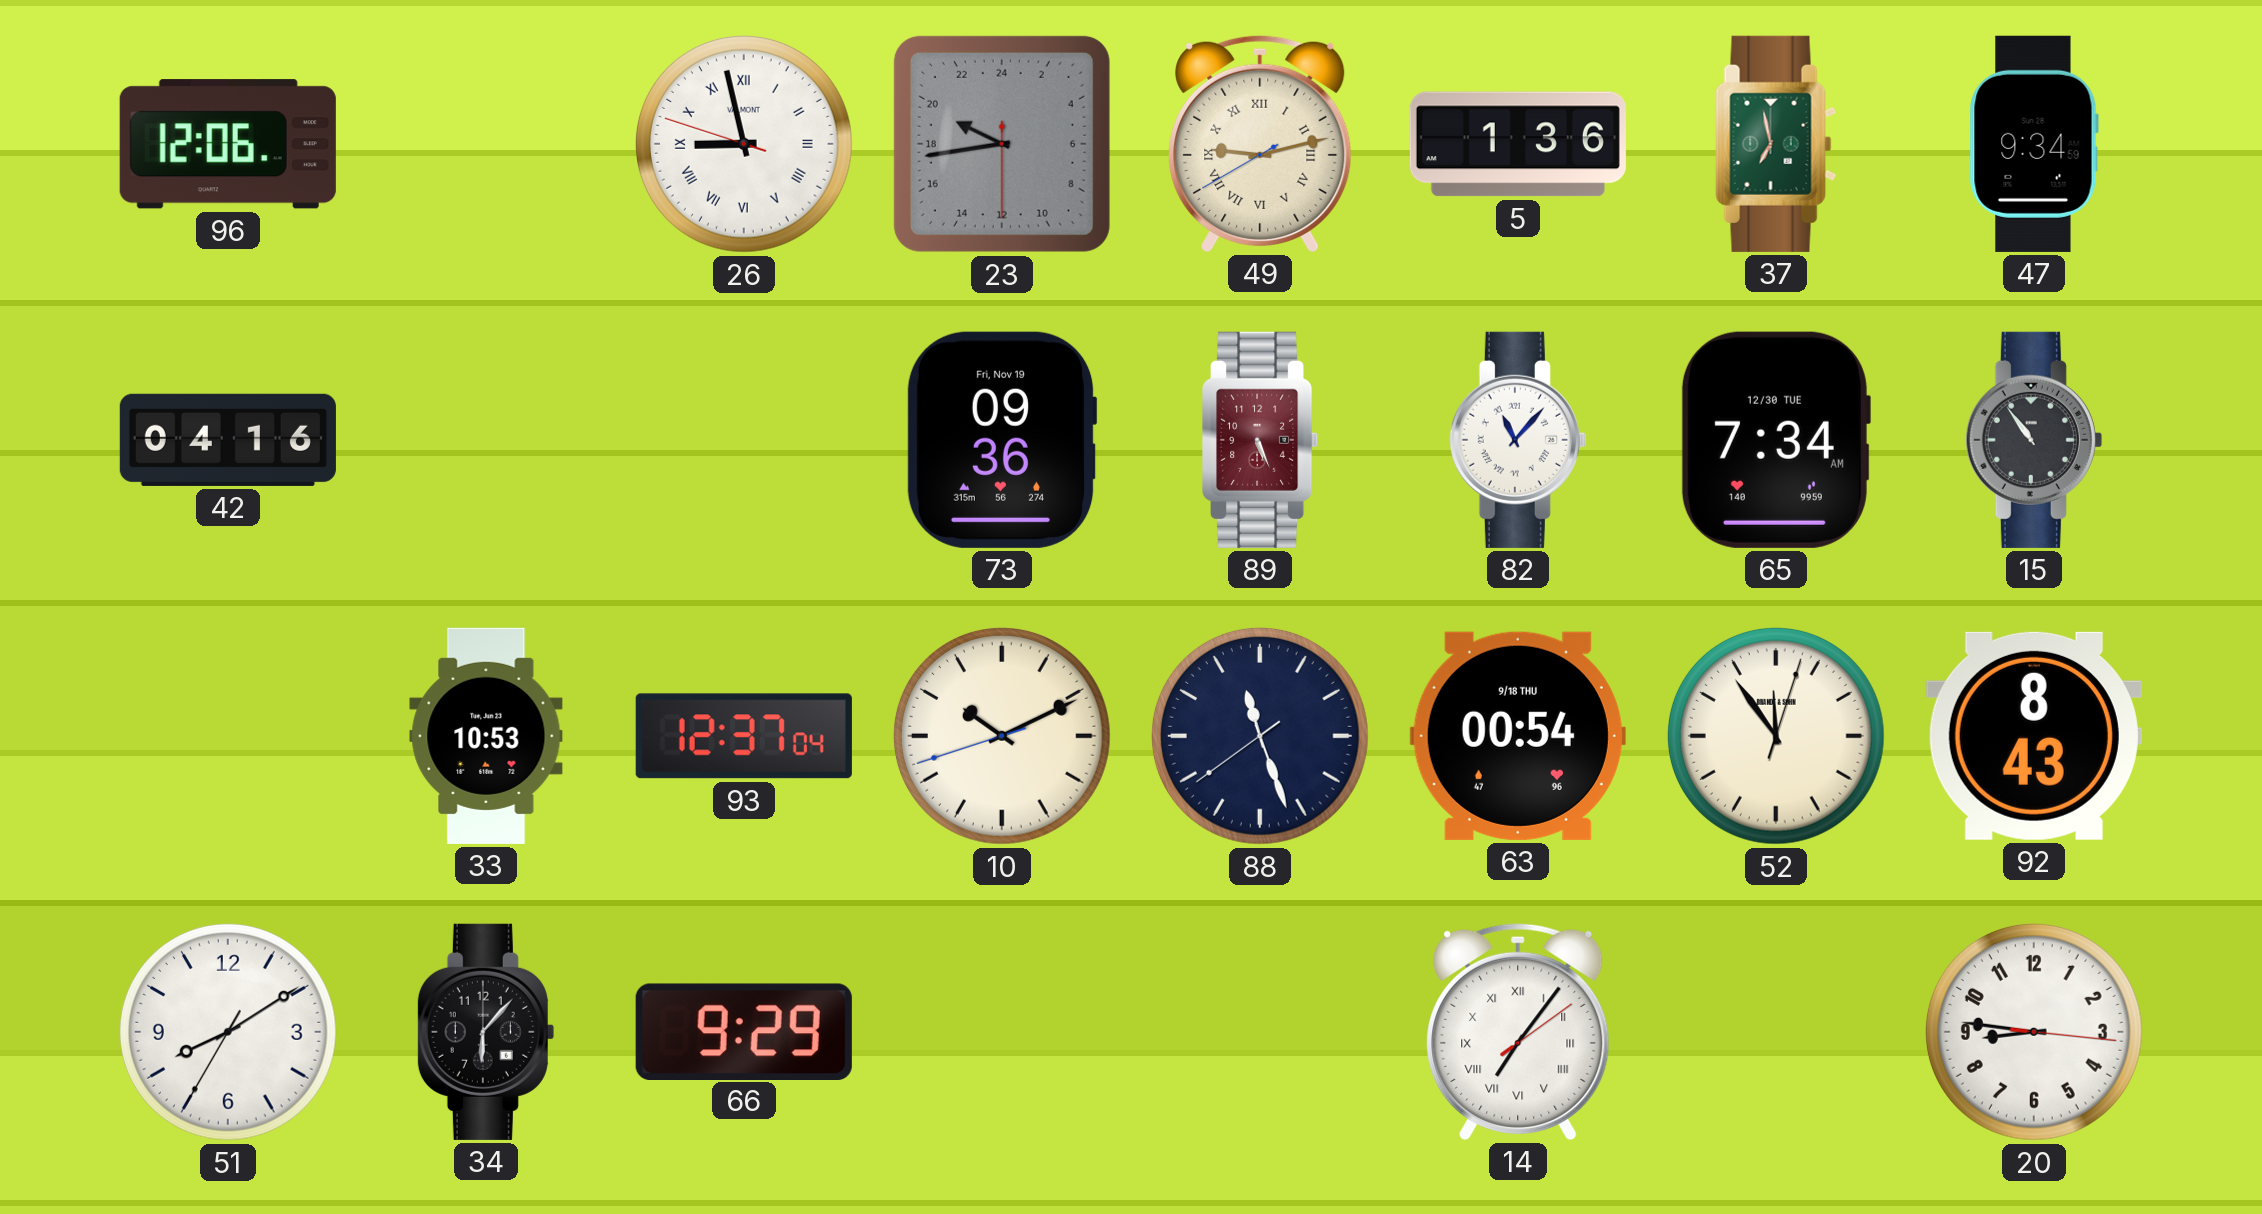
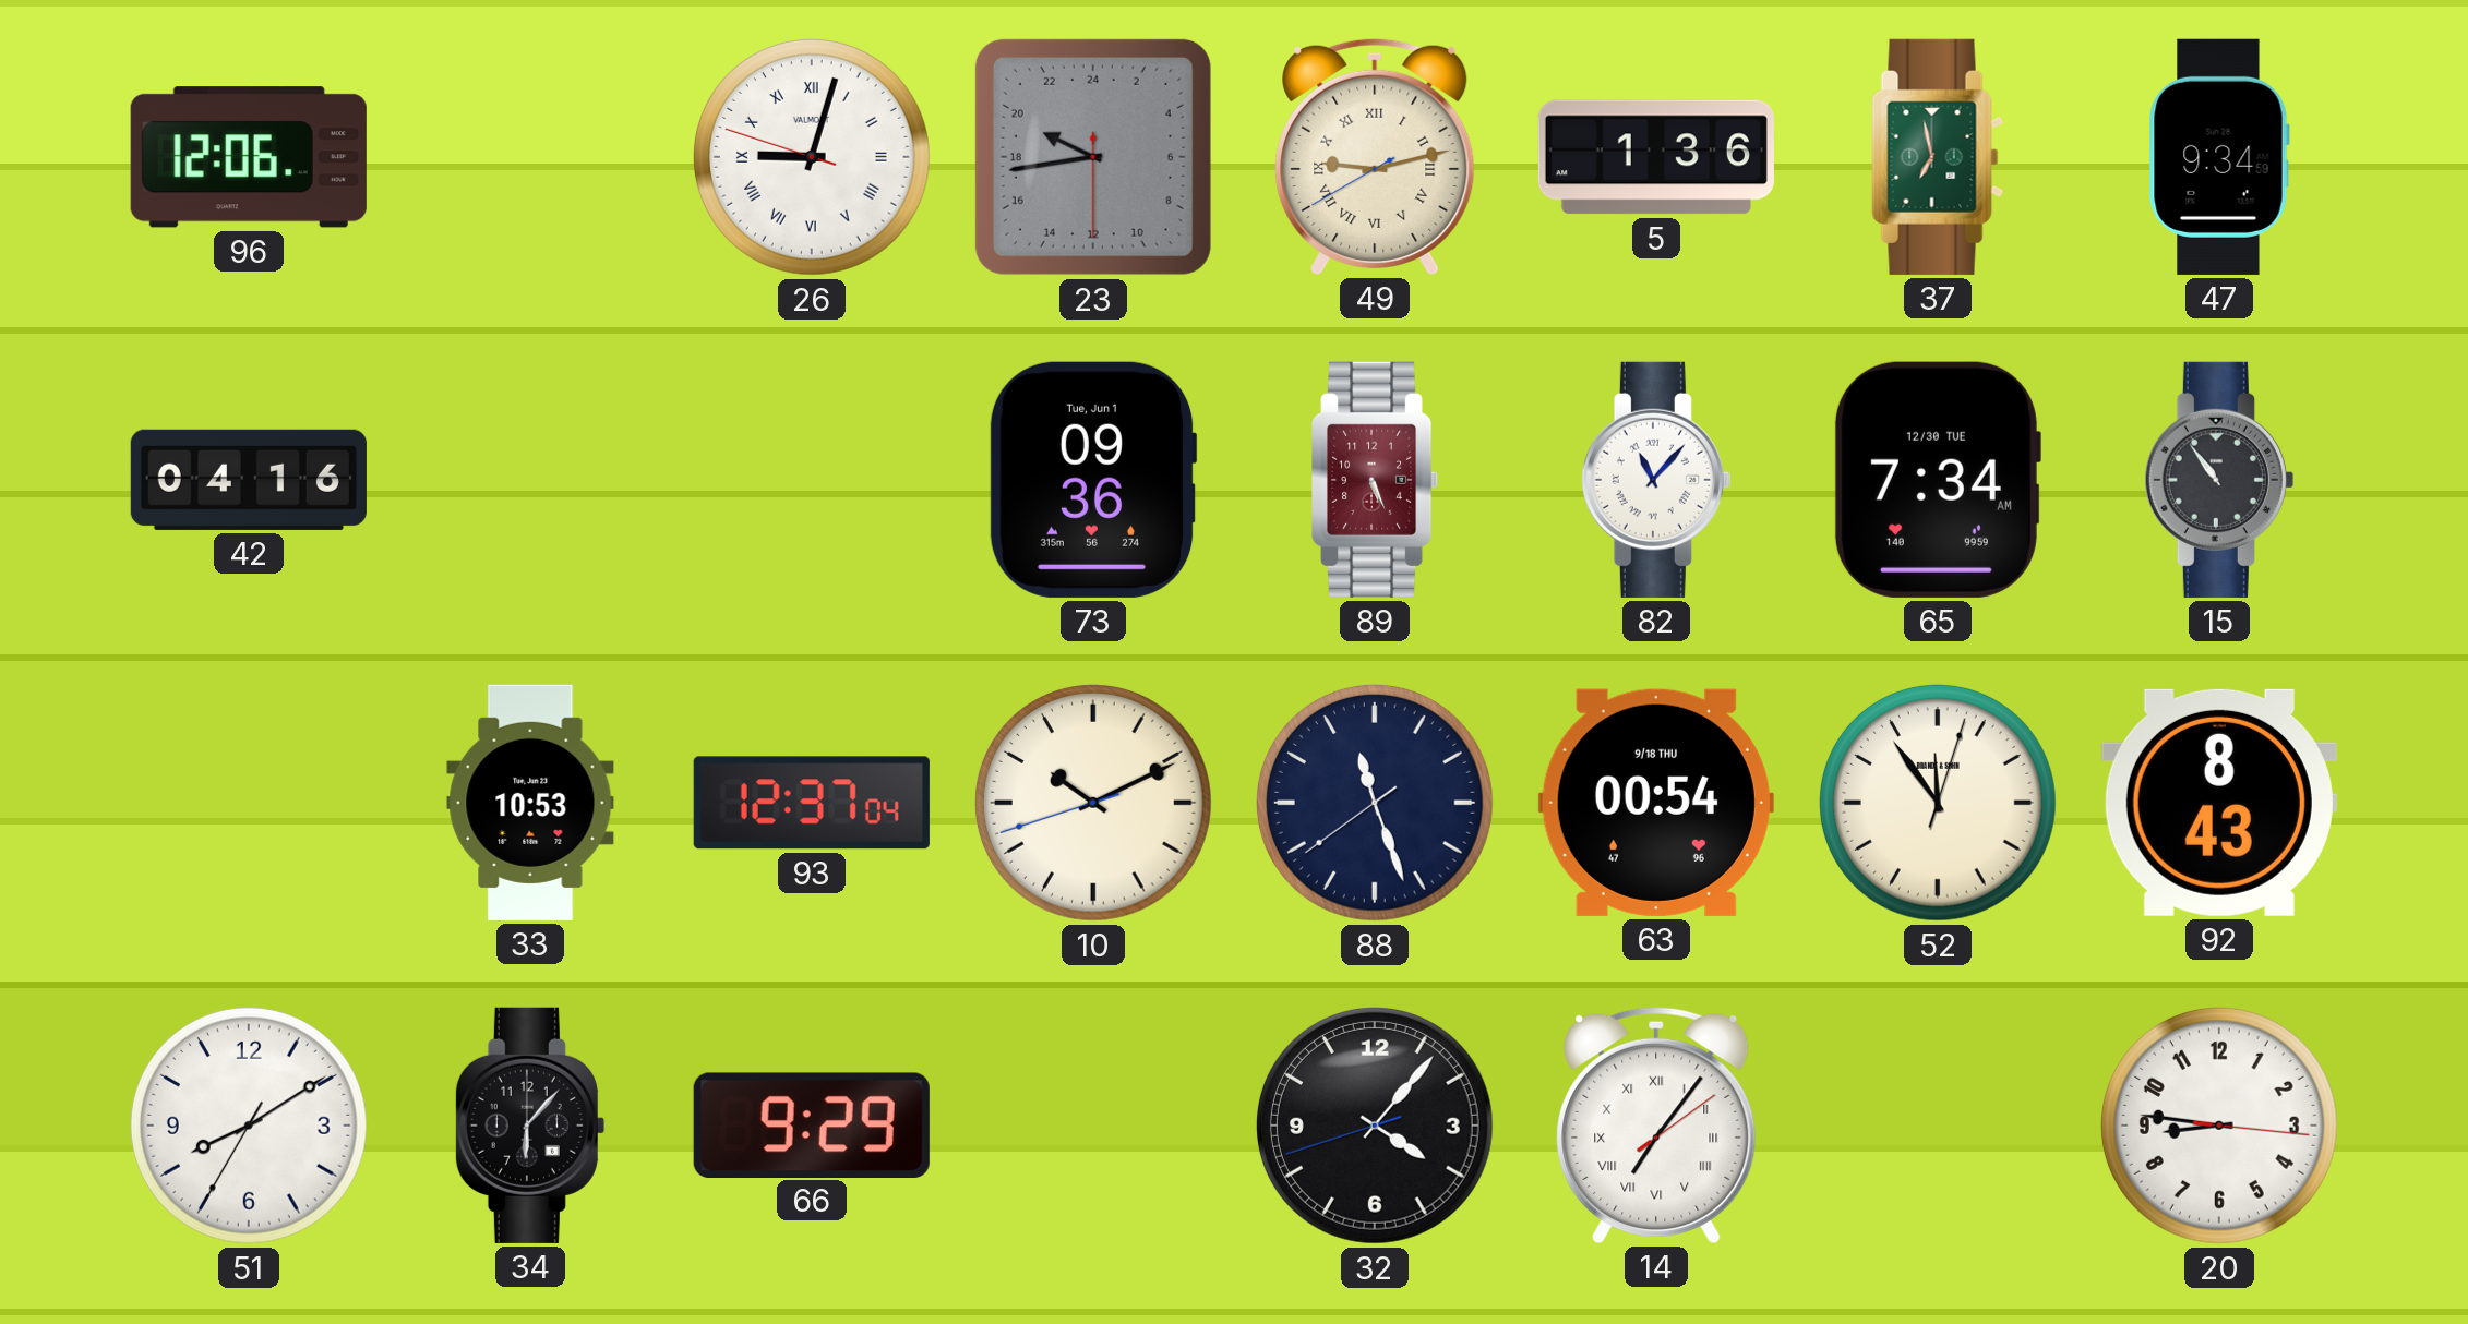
26: 8:57 -> 9:02
73 date: Fri, Nov 19 -> Tue, Jun 1
32: none -> 4:06
